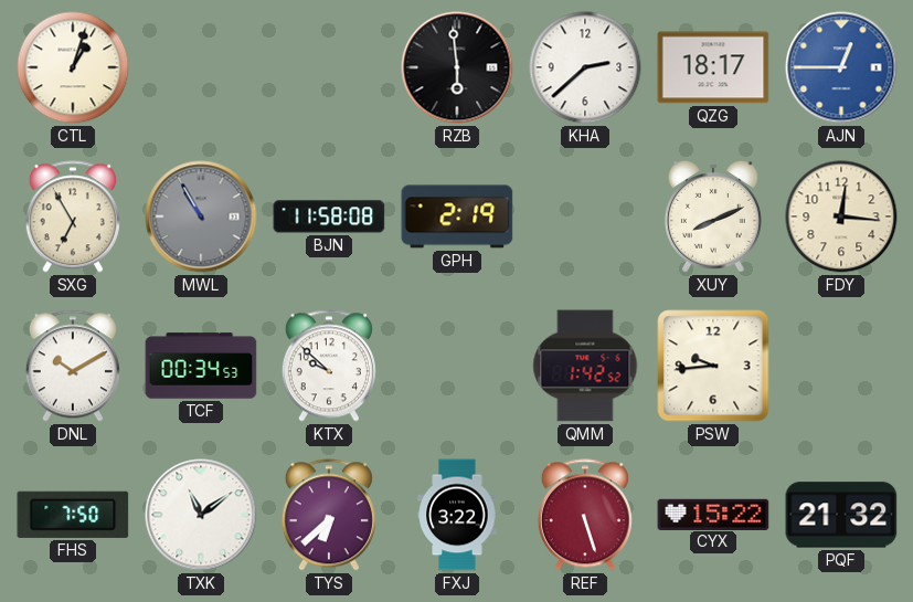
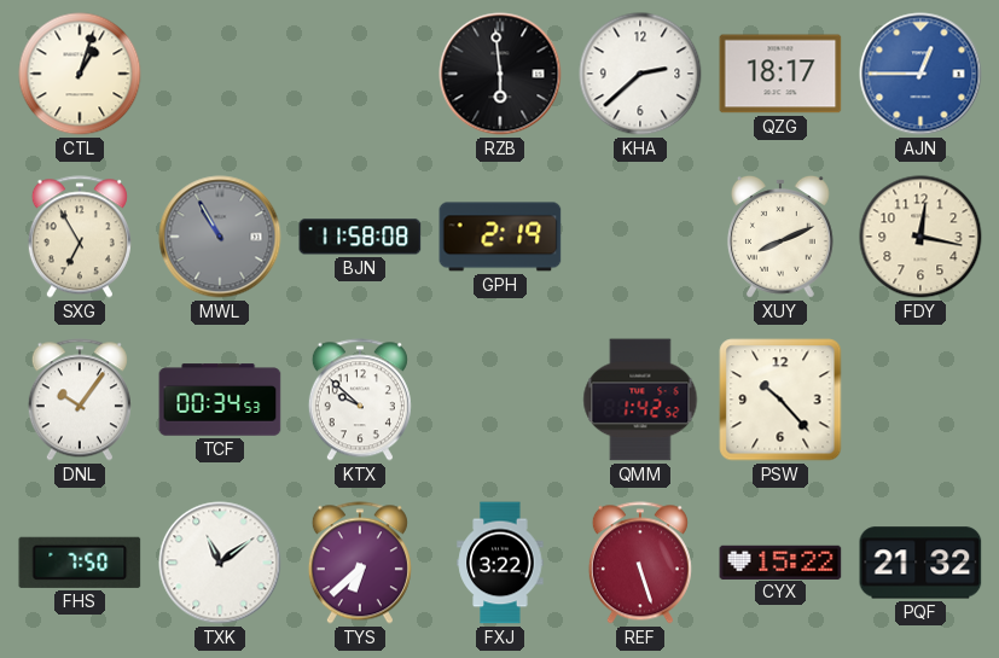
FDY: 12:16 -> 12:17
DNL: 10:10 -> 10:06
PSW: 9:44 -> 10:23
